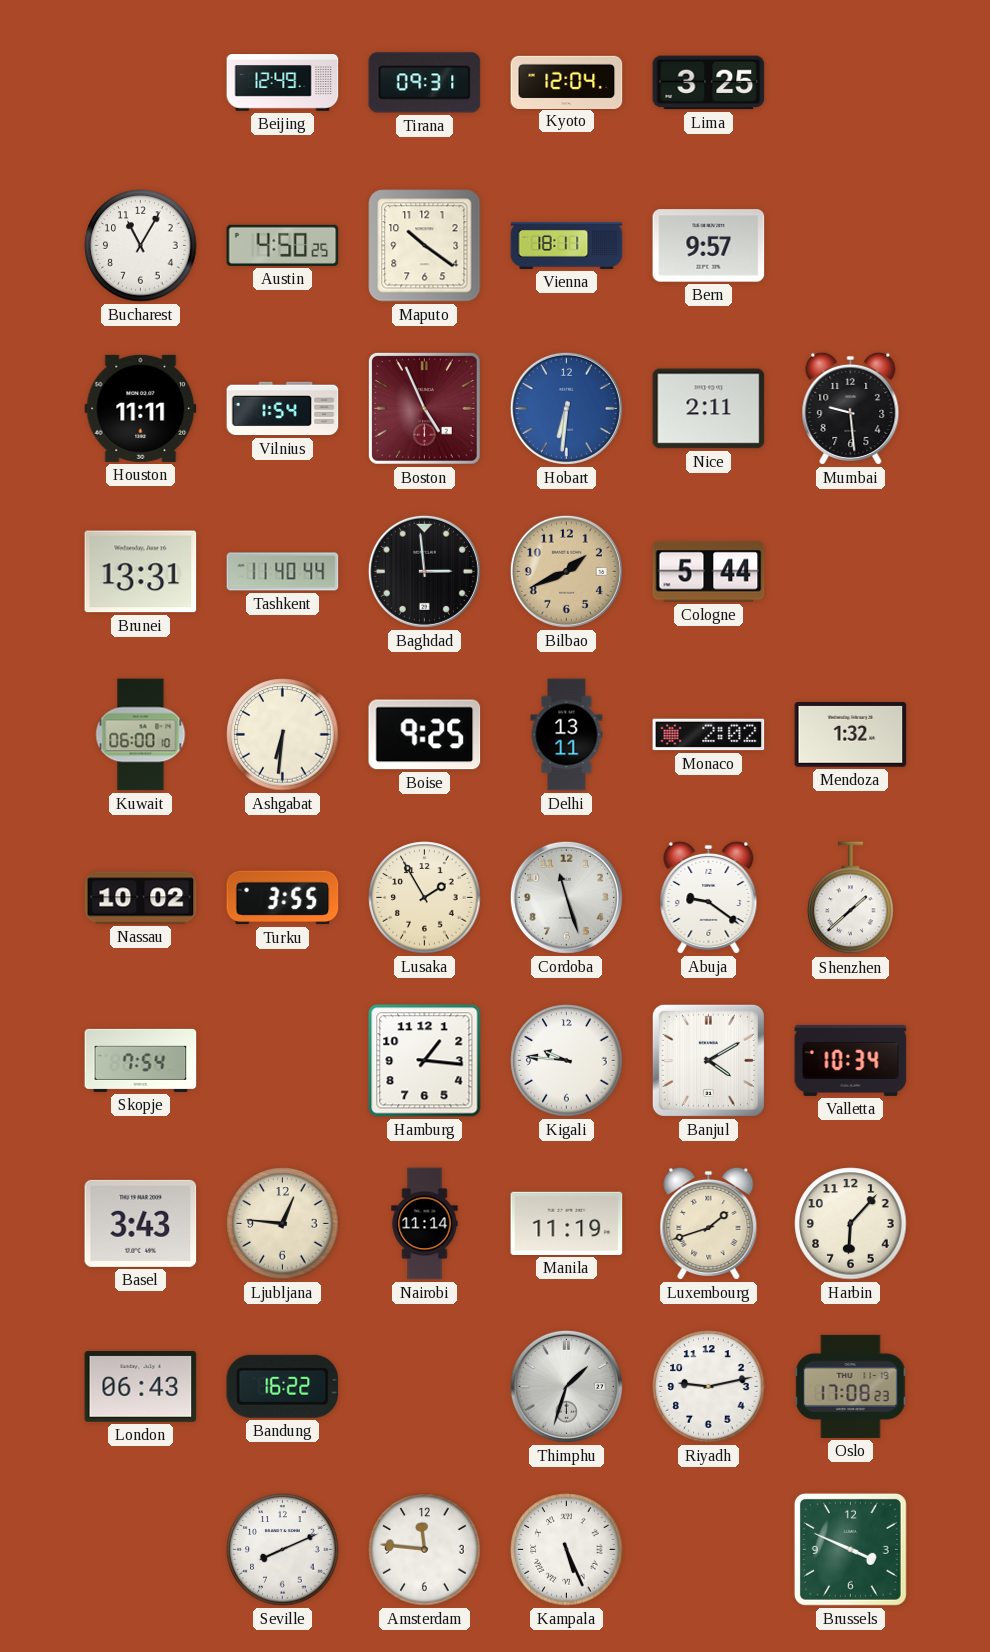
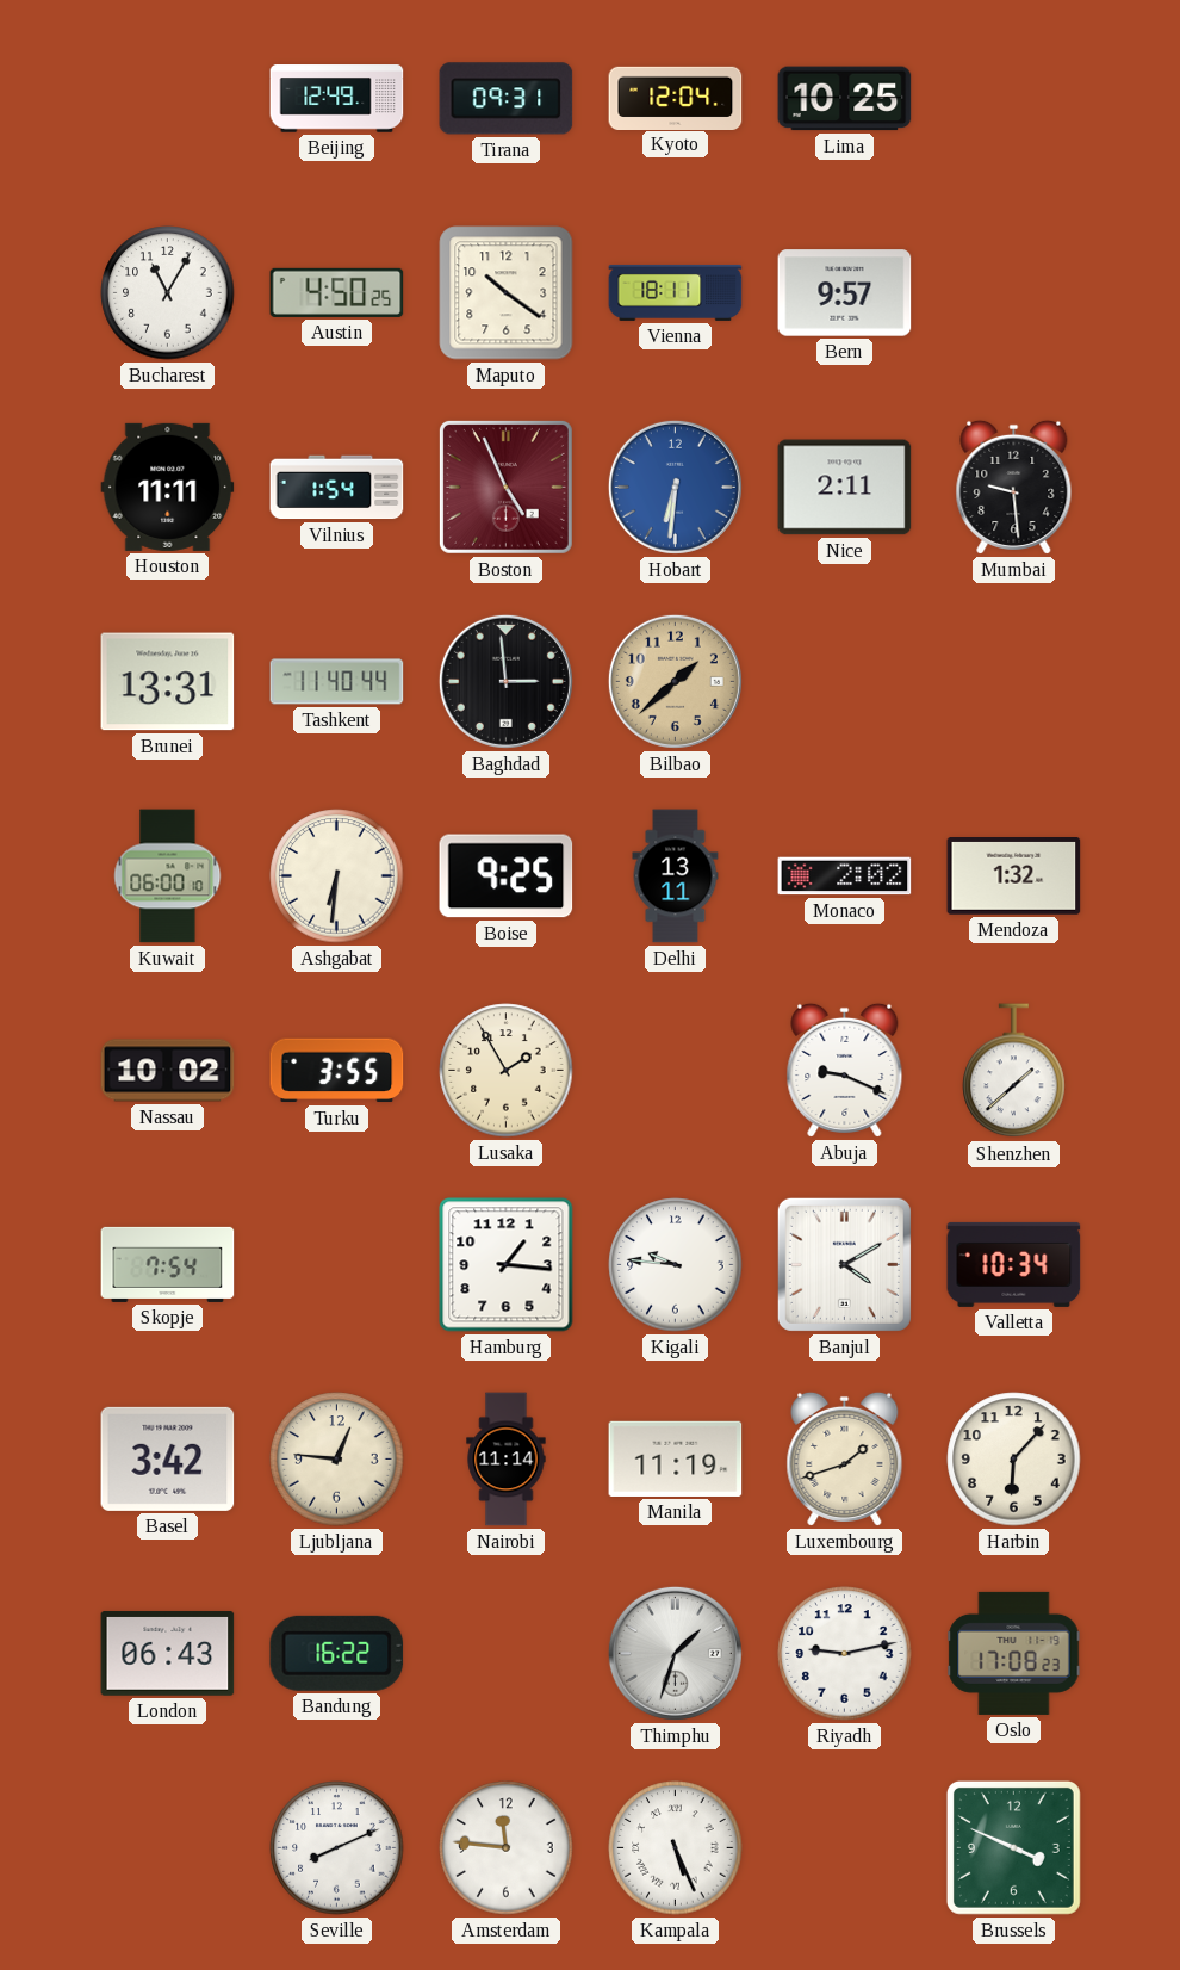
Lima: 3:25 -> 10:25
Bilbao: 1:41 -> 1:38
Cologne: 5:44 -> none
Cordoba: 11:27 -> none
Abuja: 9:21 -> 9:19
Basel: 3:43 -> 3:42
